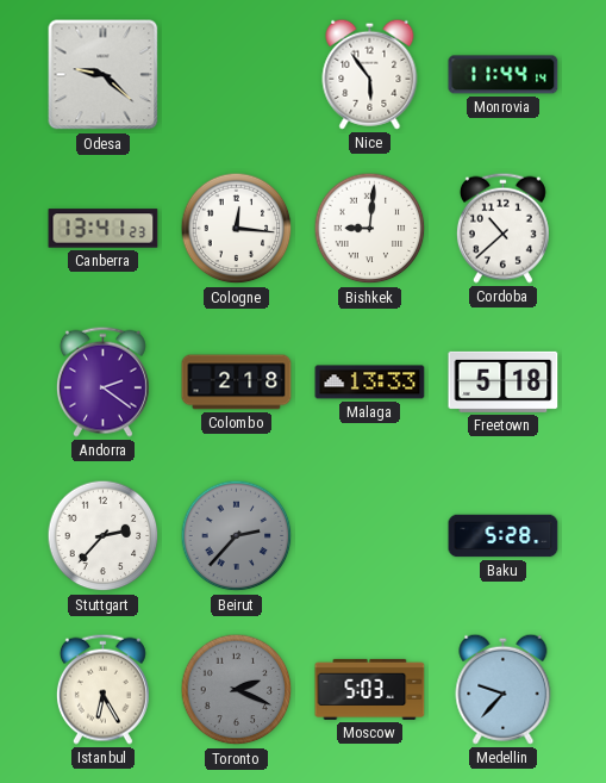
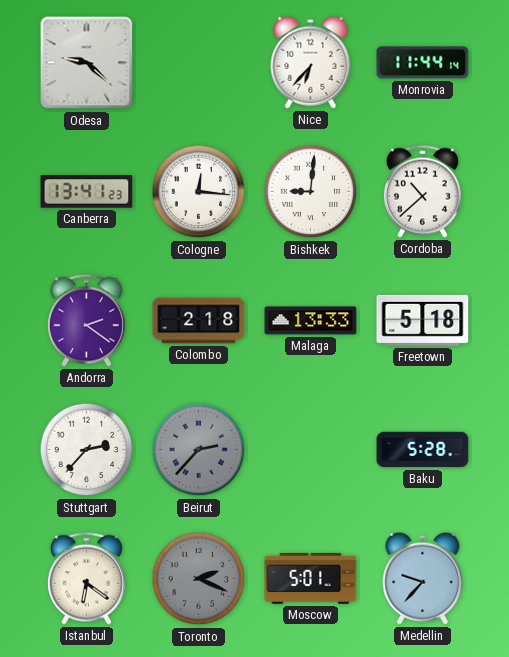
Nice: 5:54 -> 6:37
Istanbul: 6:25 -> 6:21
Moscow: 5:03 -> 5:01
